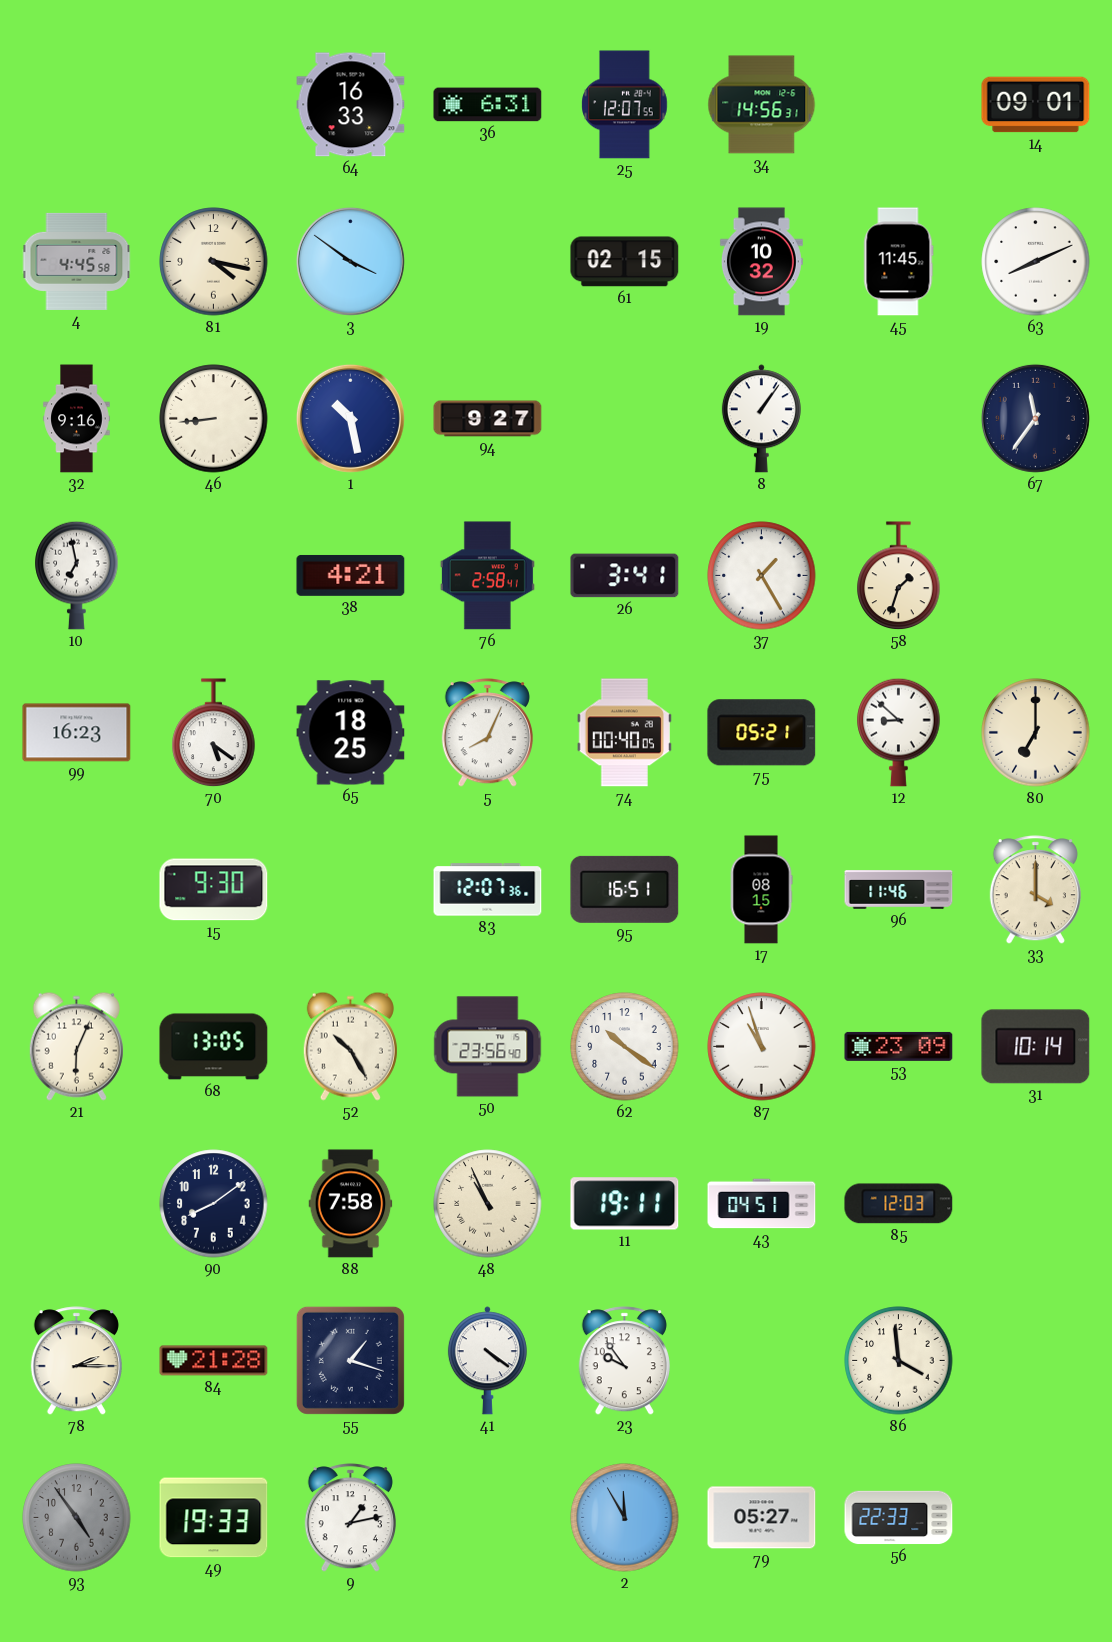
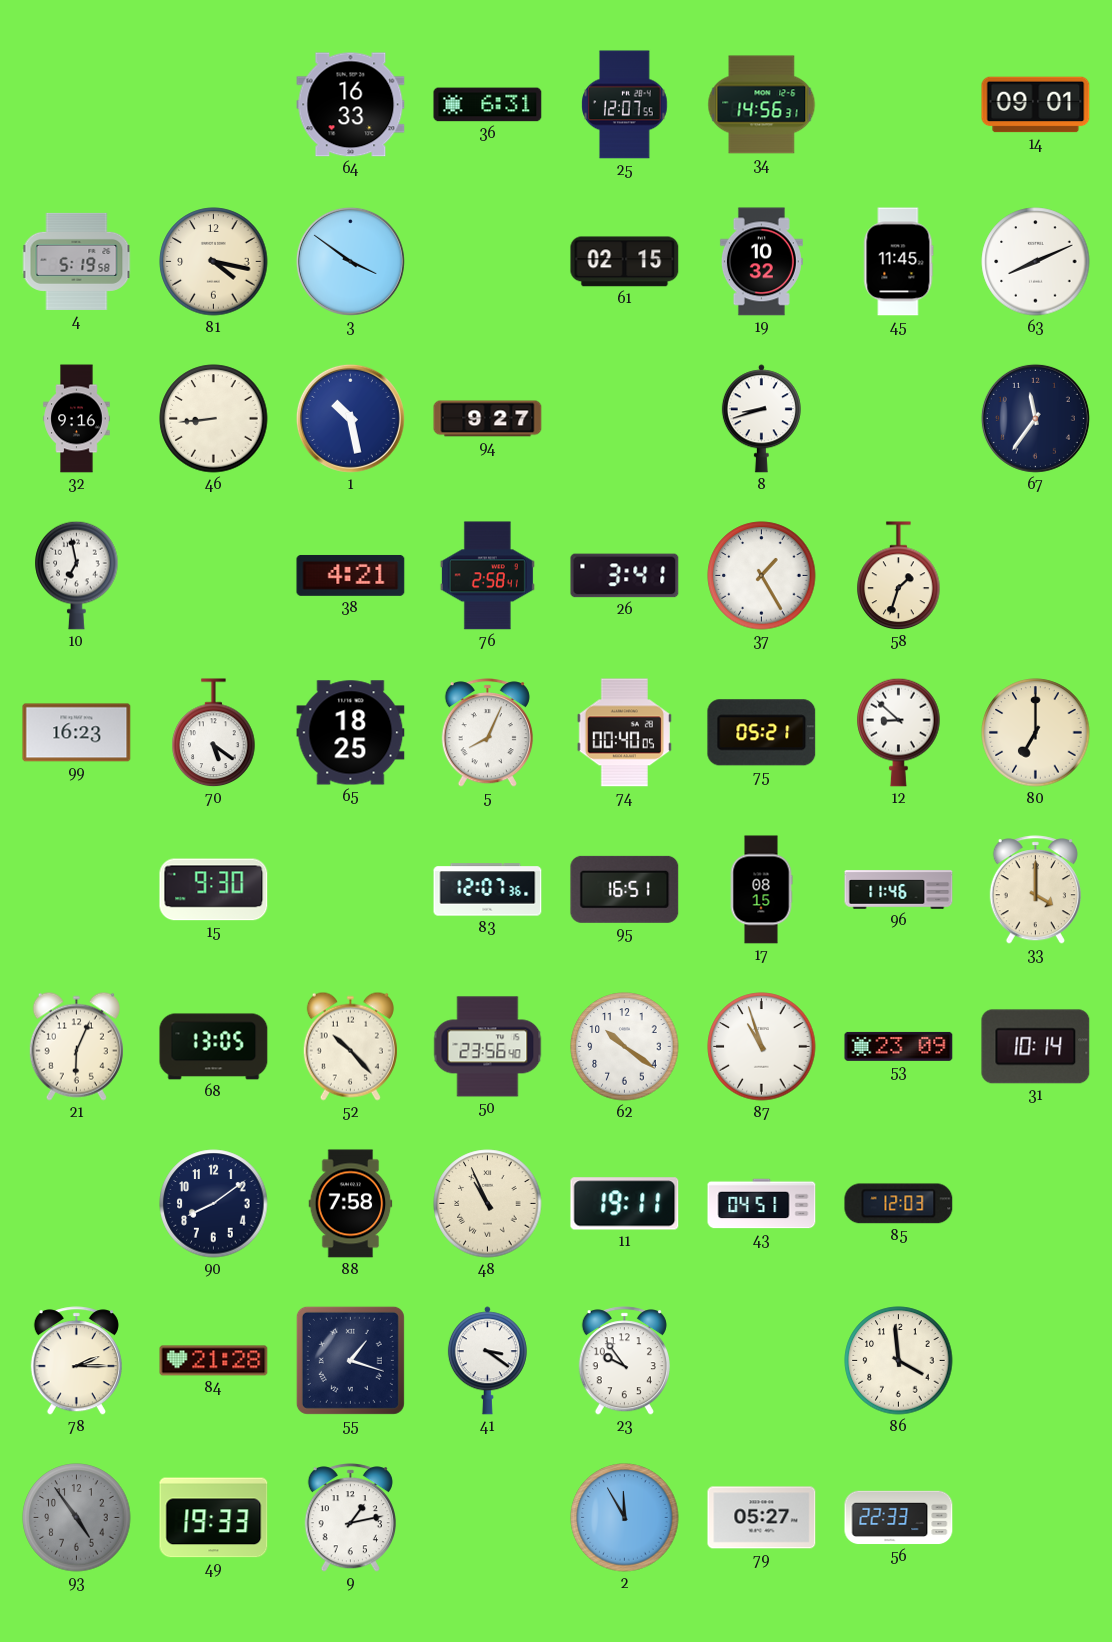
4: 4:45 -> 5:19
8: 1:06 -> 8:42
52: 10:25 -> 10:23
41: 4:21 -> 3:21
